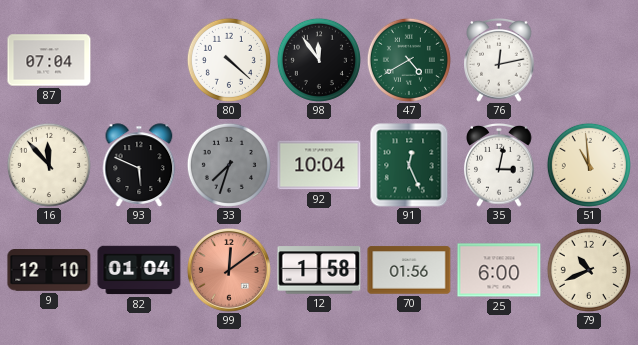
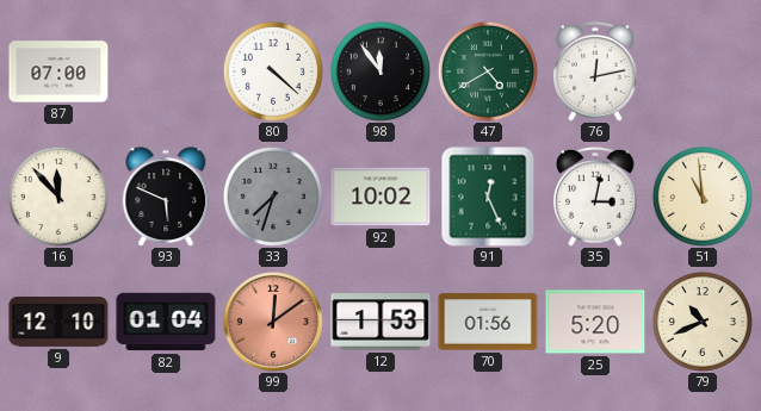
87: 07:04 -> 07:00
92: 10:04 -> 10:02
12: 1:58 -> 1:53
25: 6:00 -> 5:20
